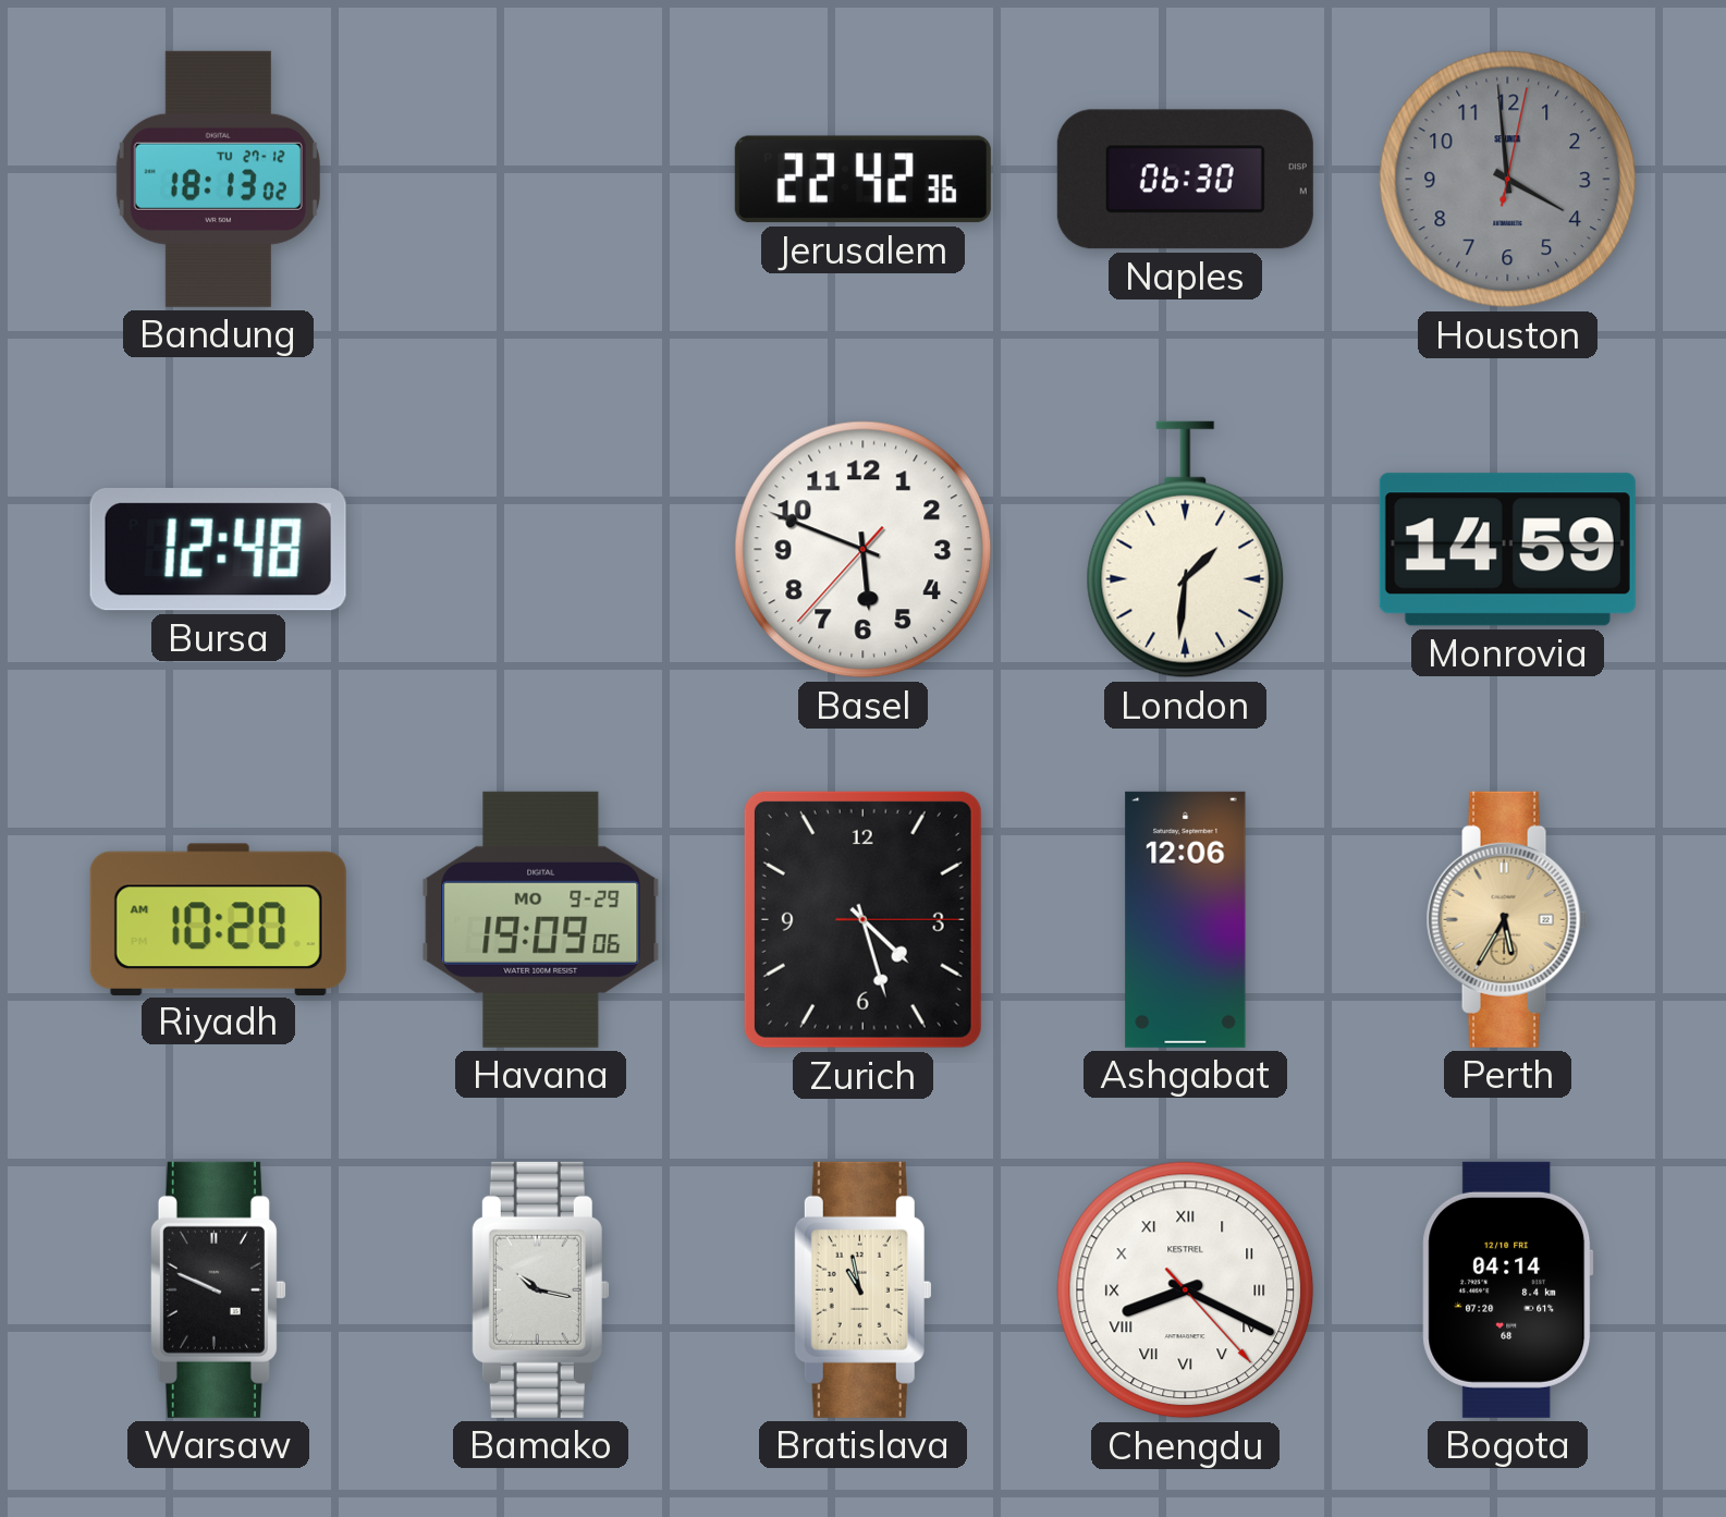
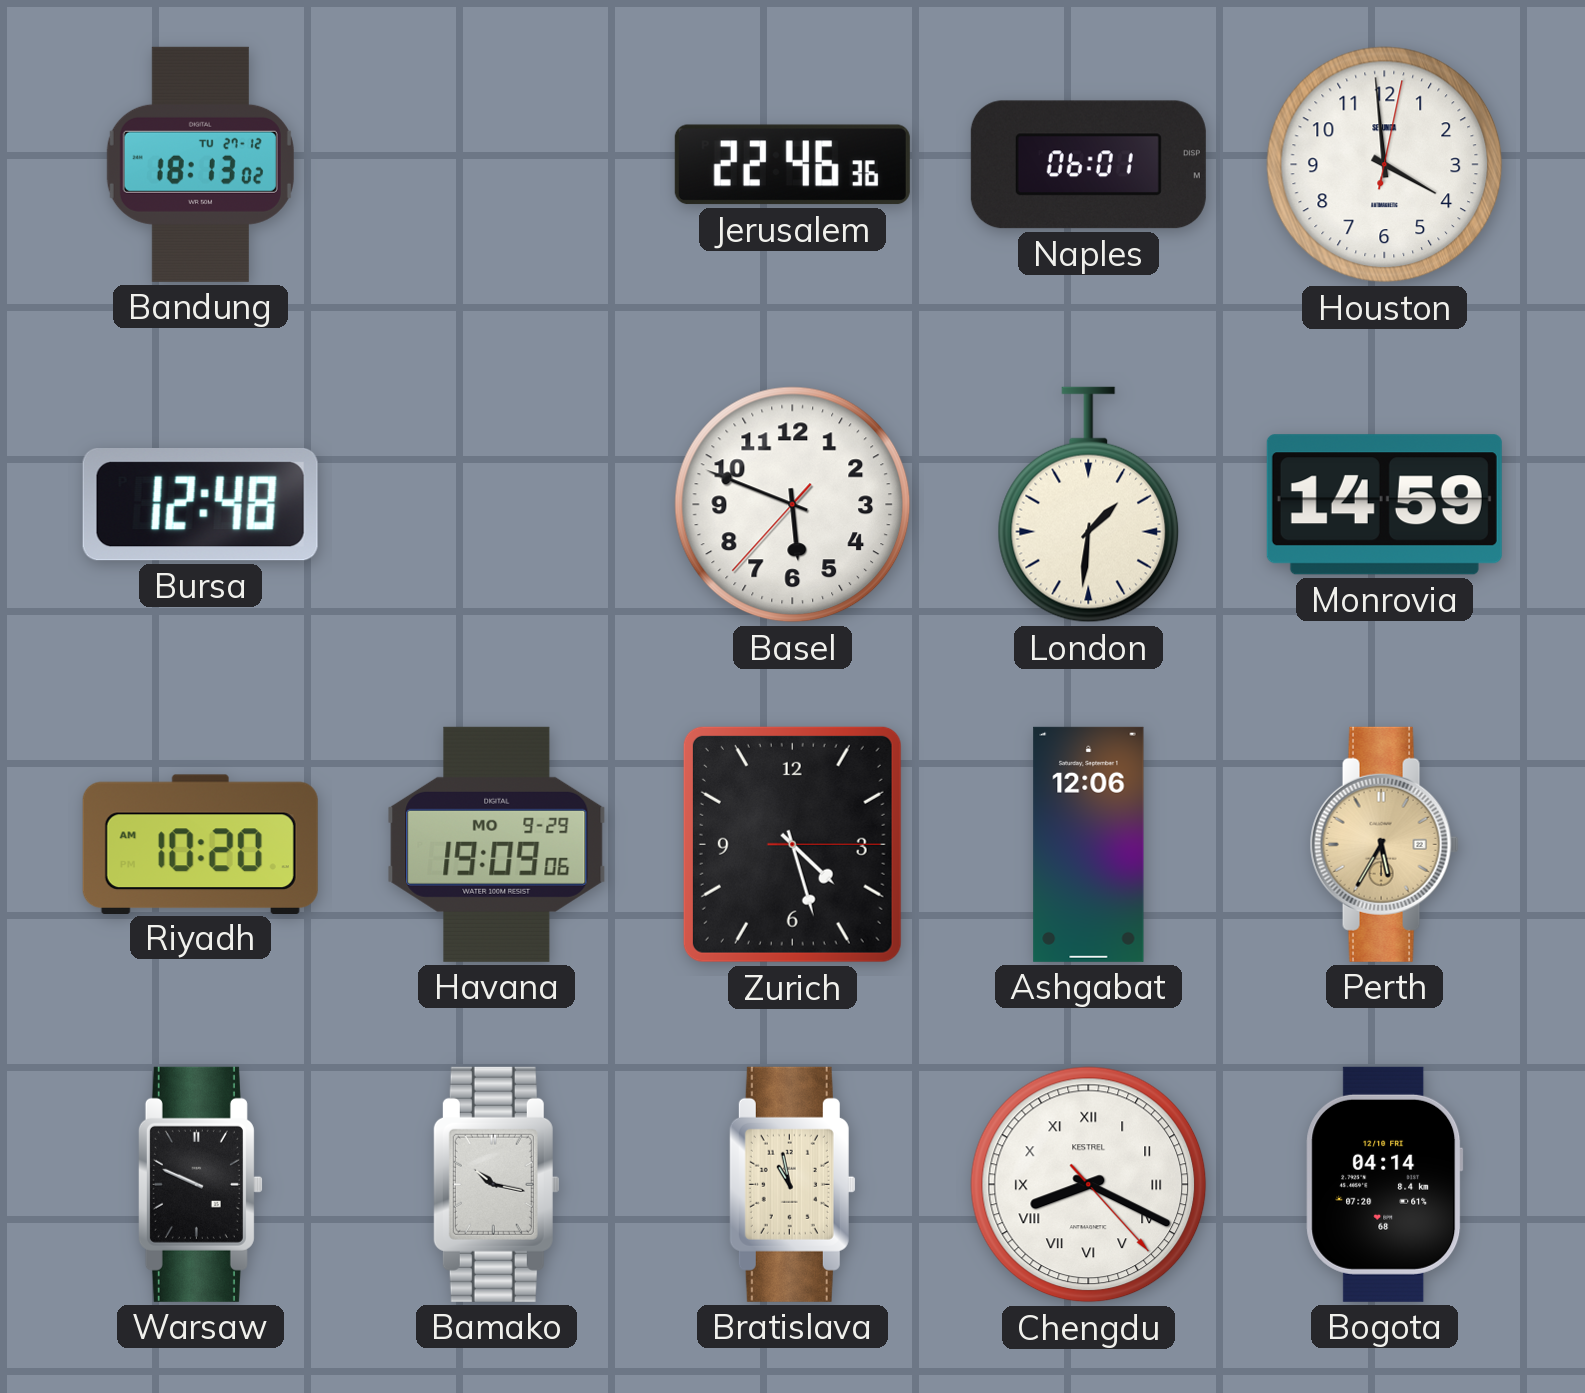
Jerusalem: 22:42 -> 22:46
Naples: 06:30 -> 06:01
Houston dial: grey -> white
